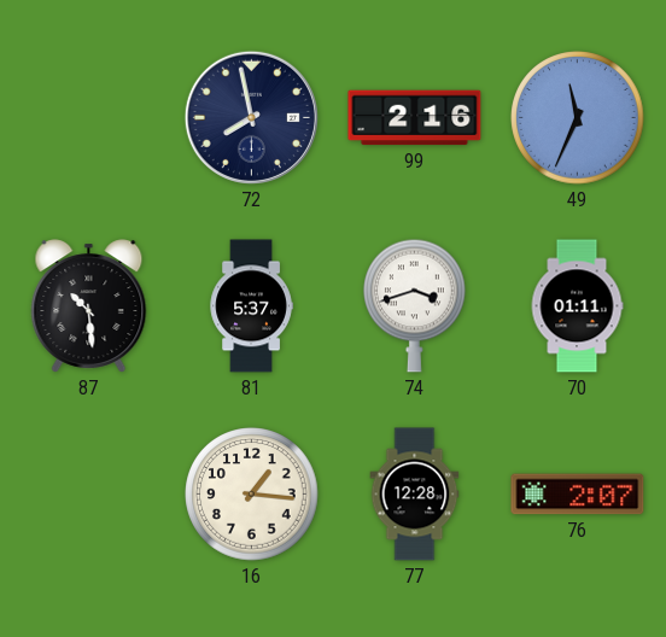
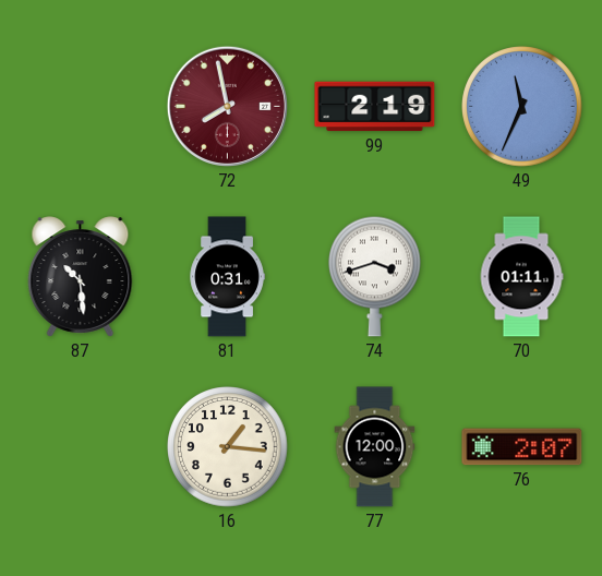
72 dial: navy -> burgundy
99: 2:16 -> 2:19
81: 5:37 -> 0:31
77: 12:28 -> 12:00
